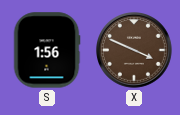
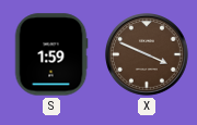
S: 1:56 -> 1:59
